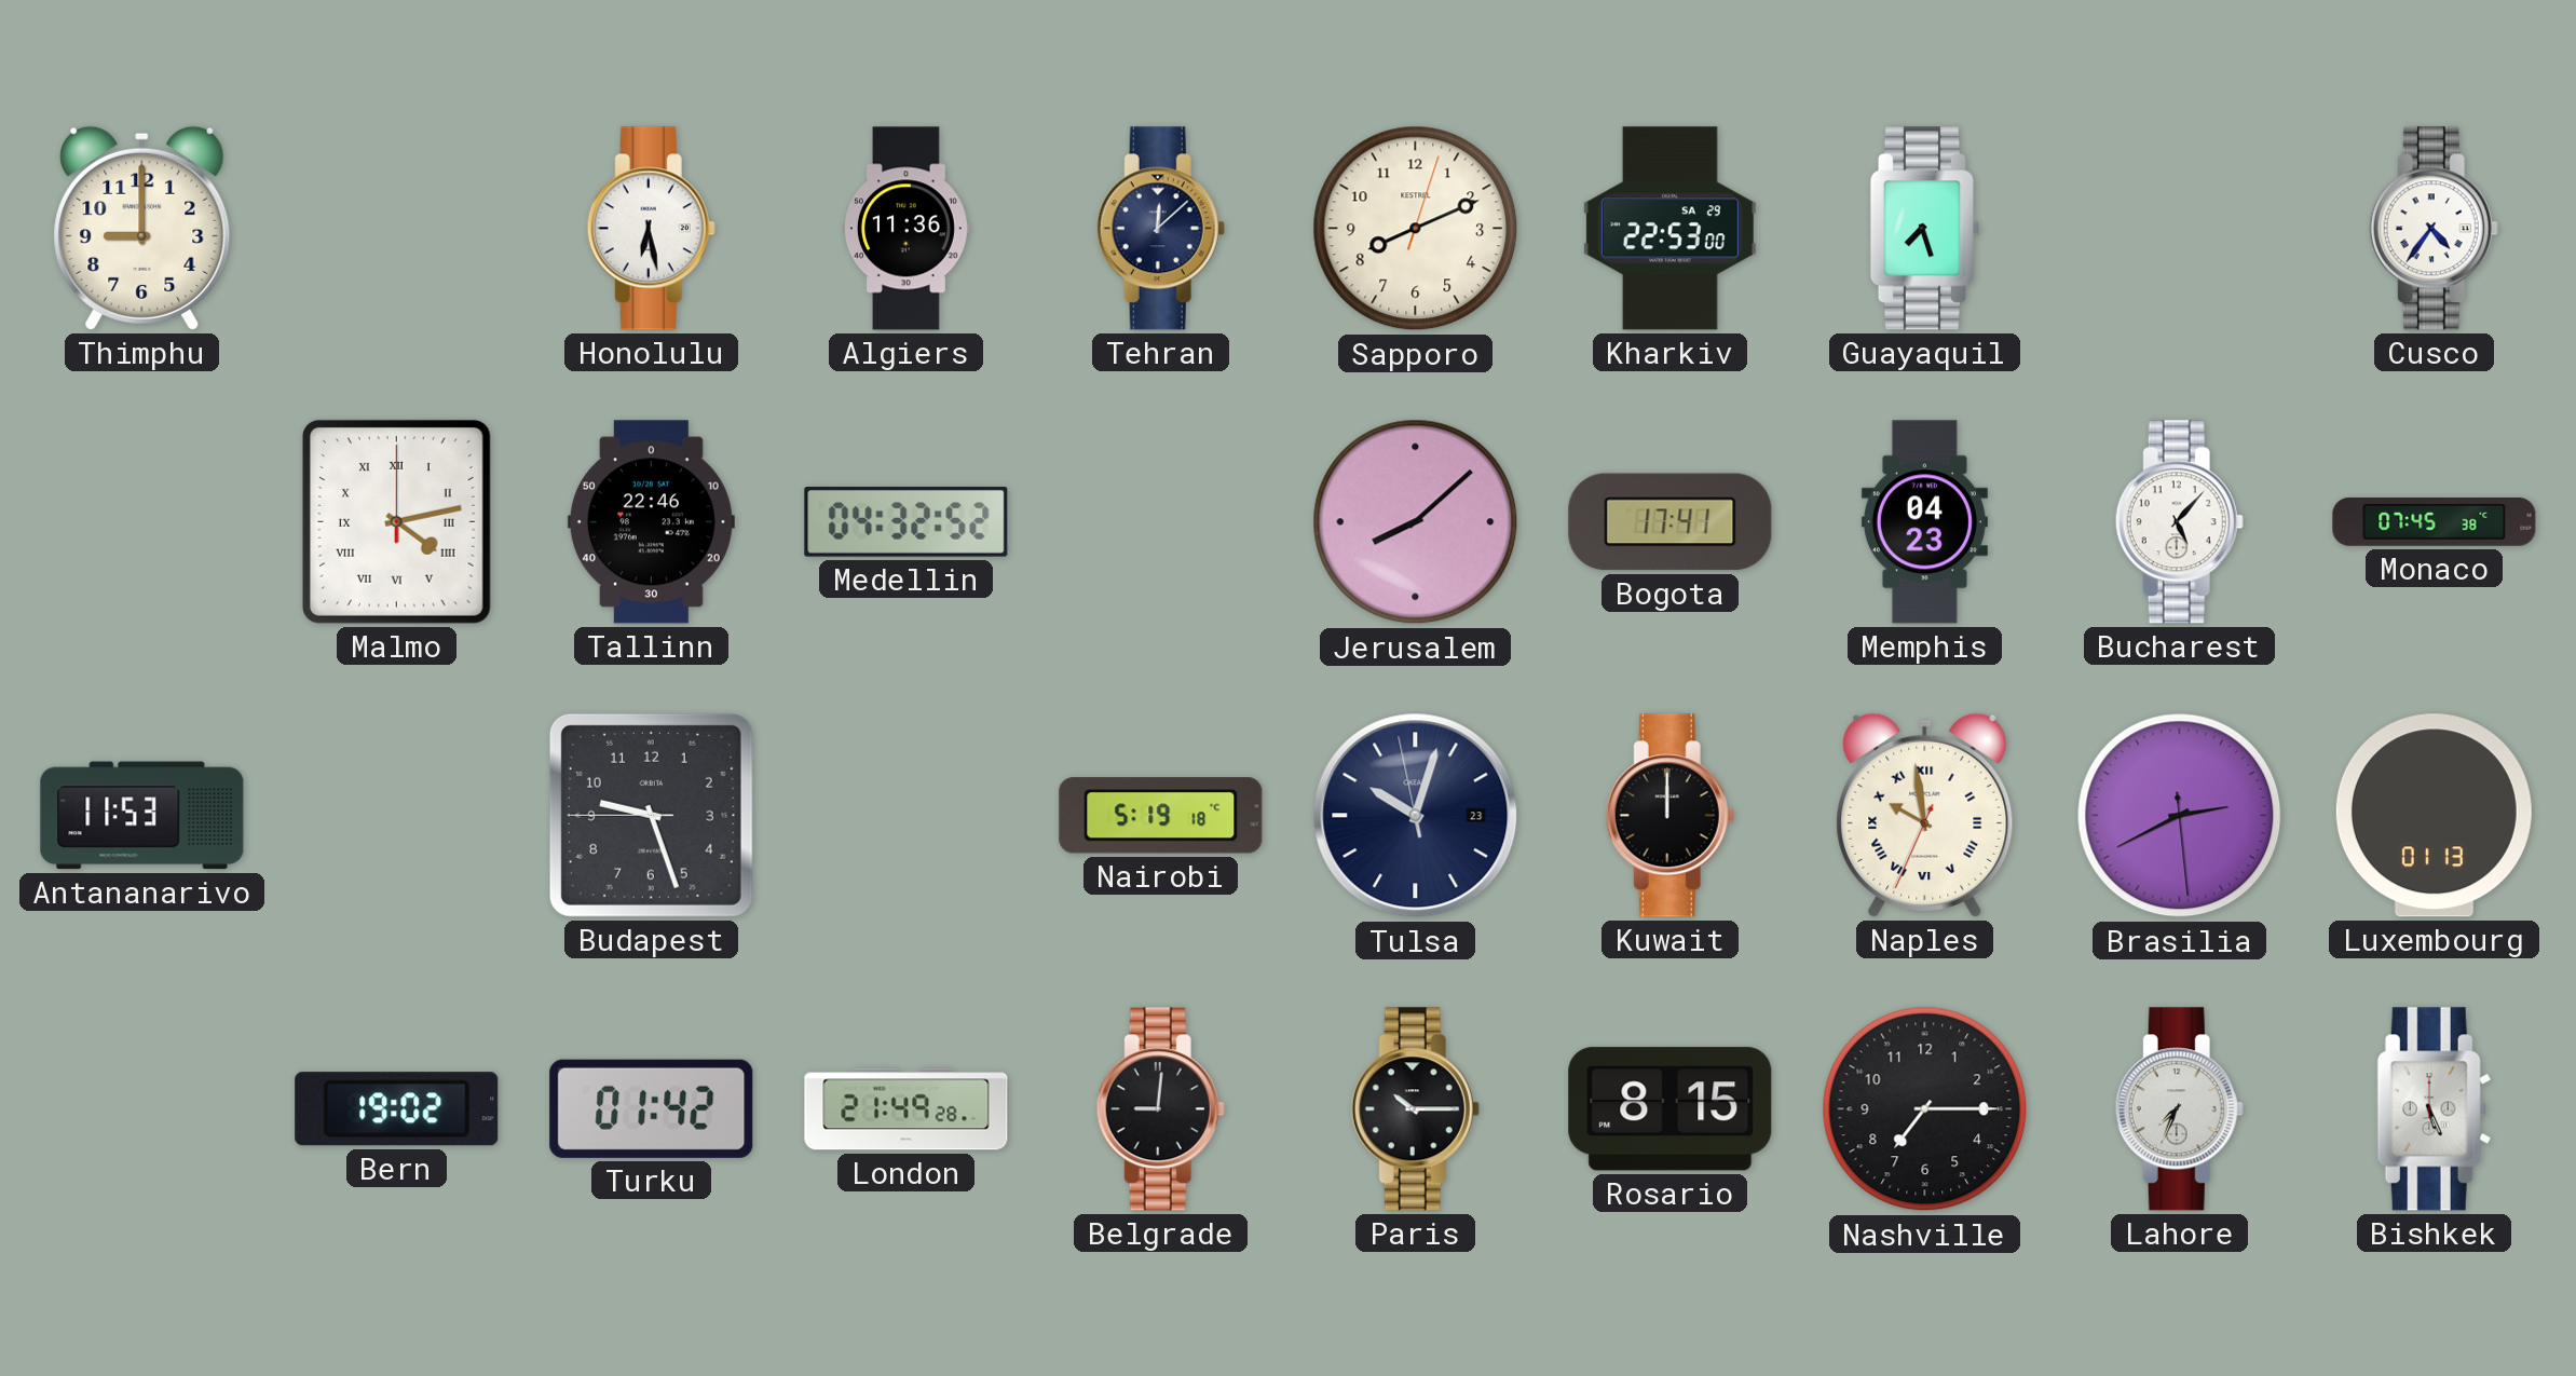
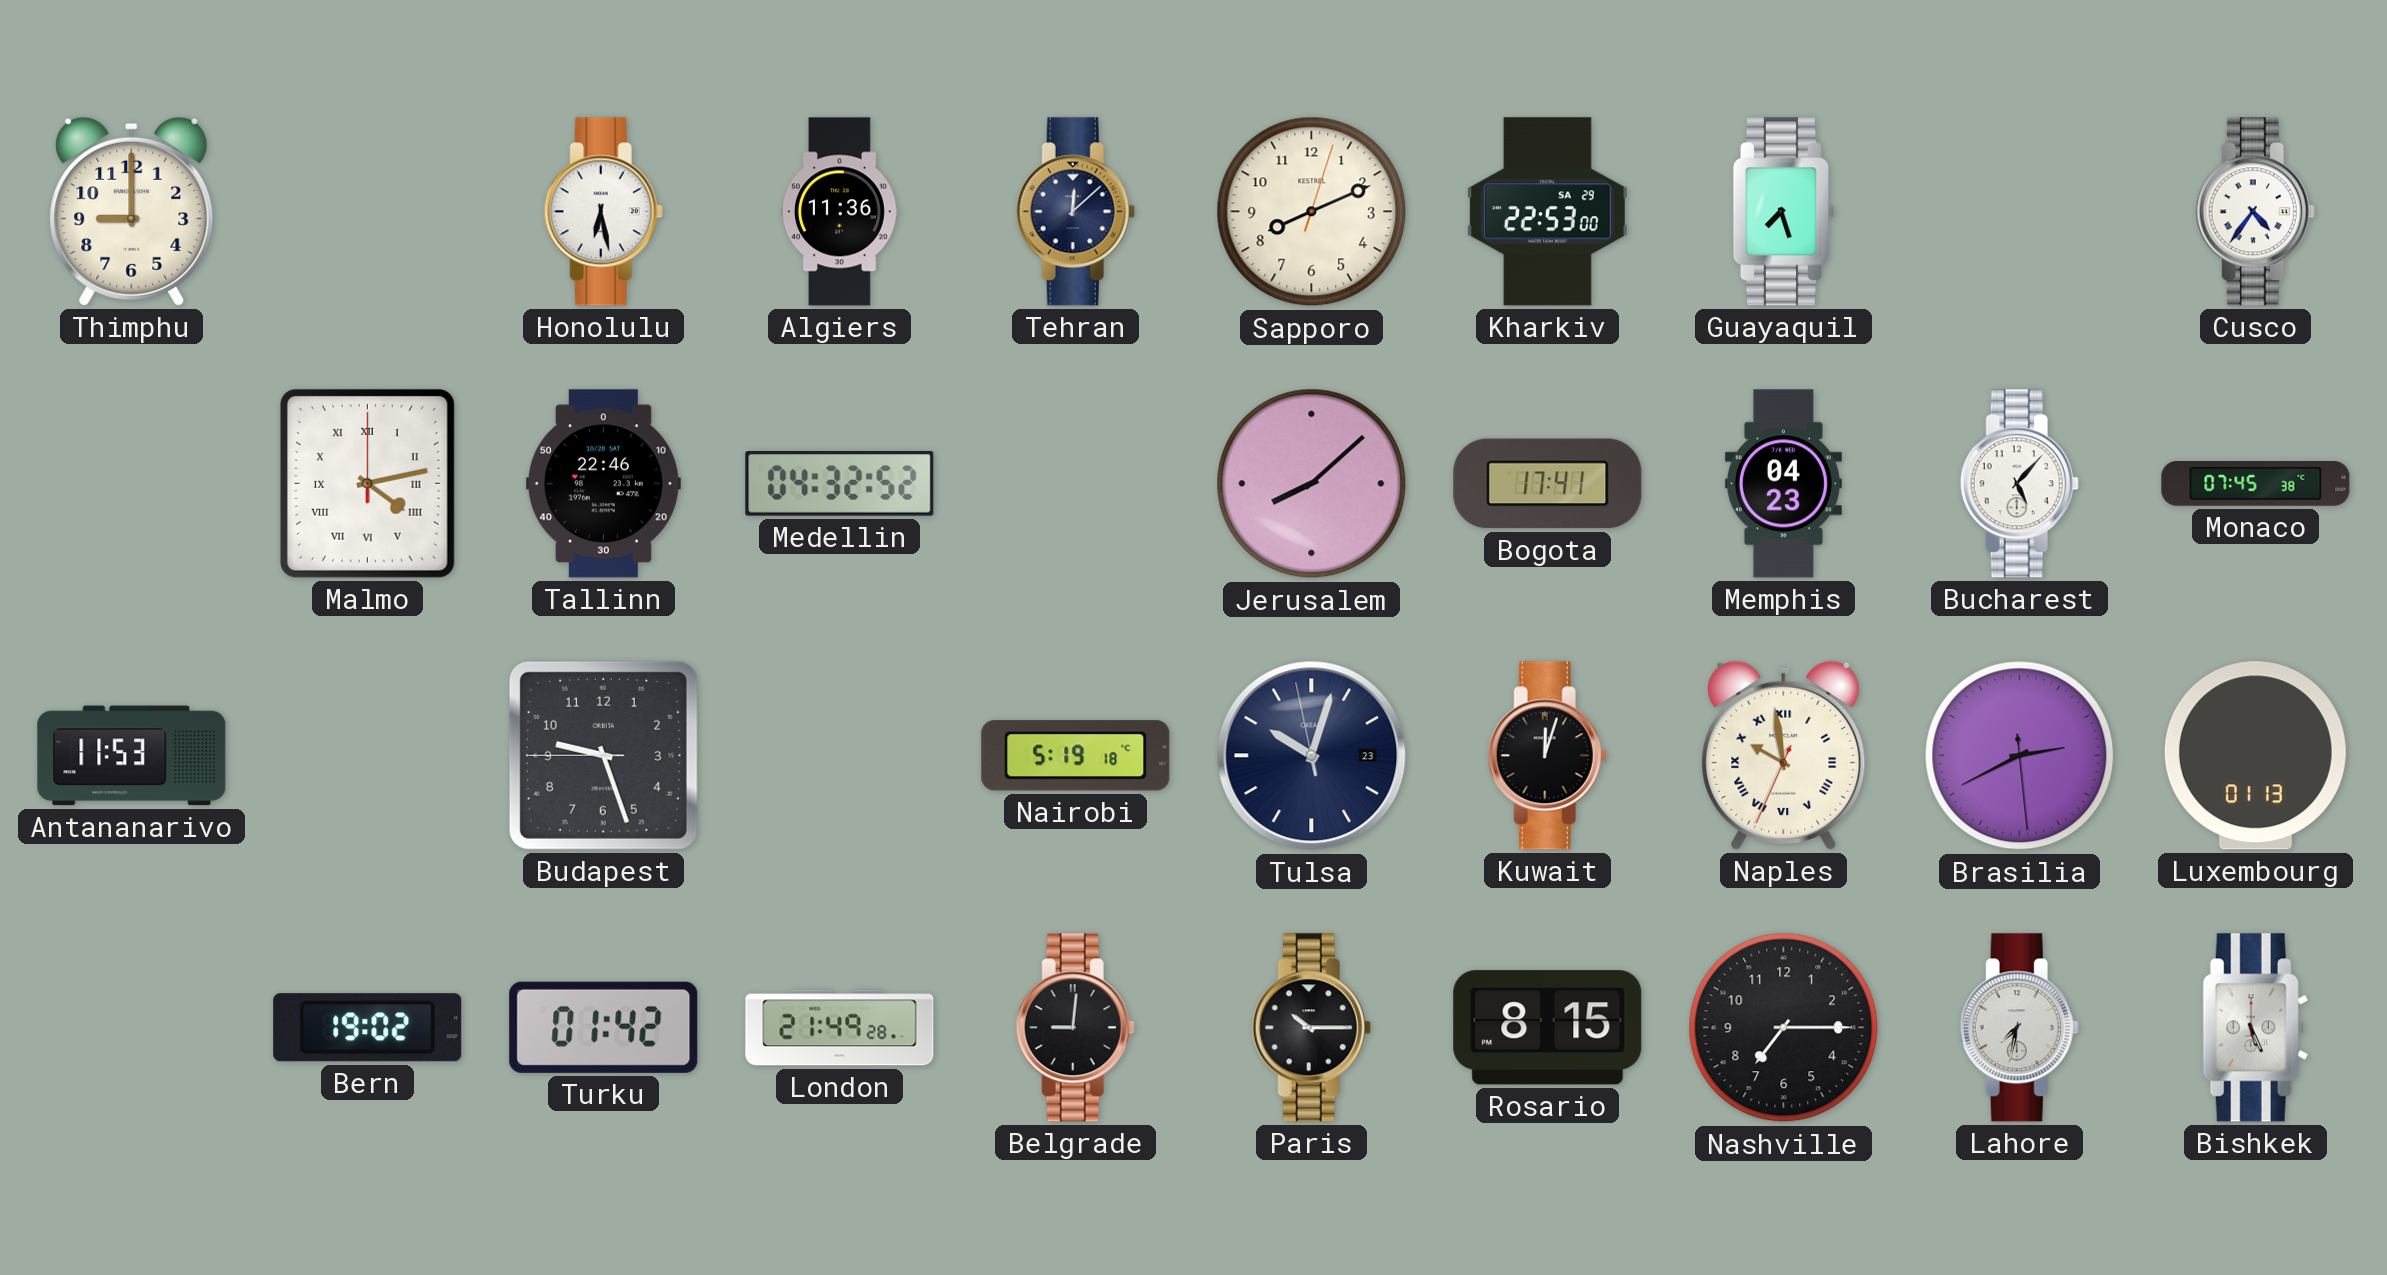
Kuwait: 12:00 -> 12:03
Lahore: 7:34 -> 7:32
